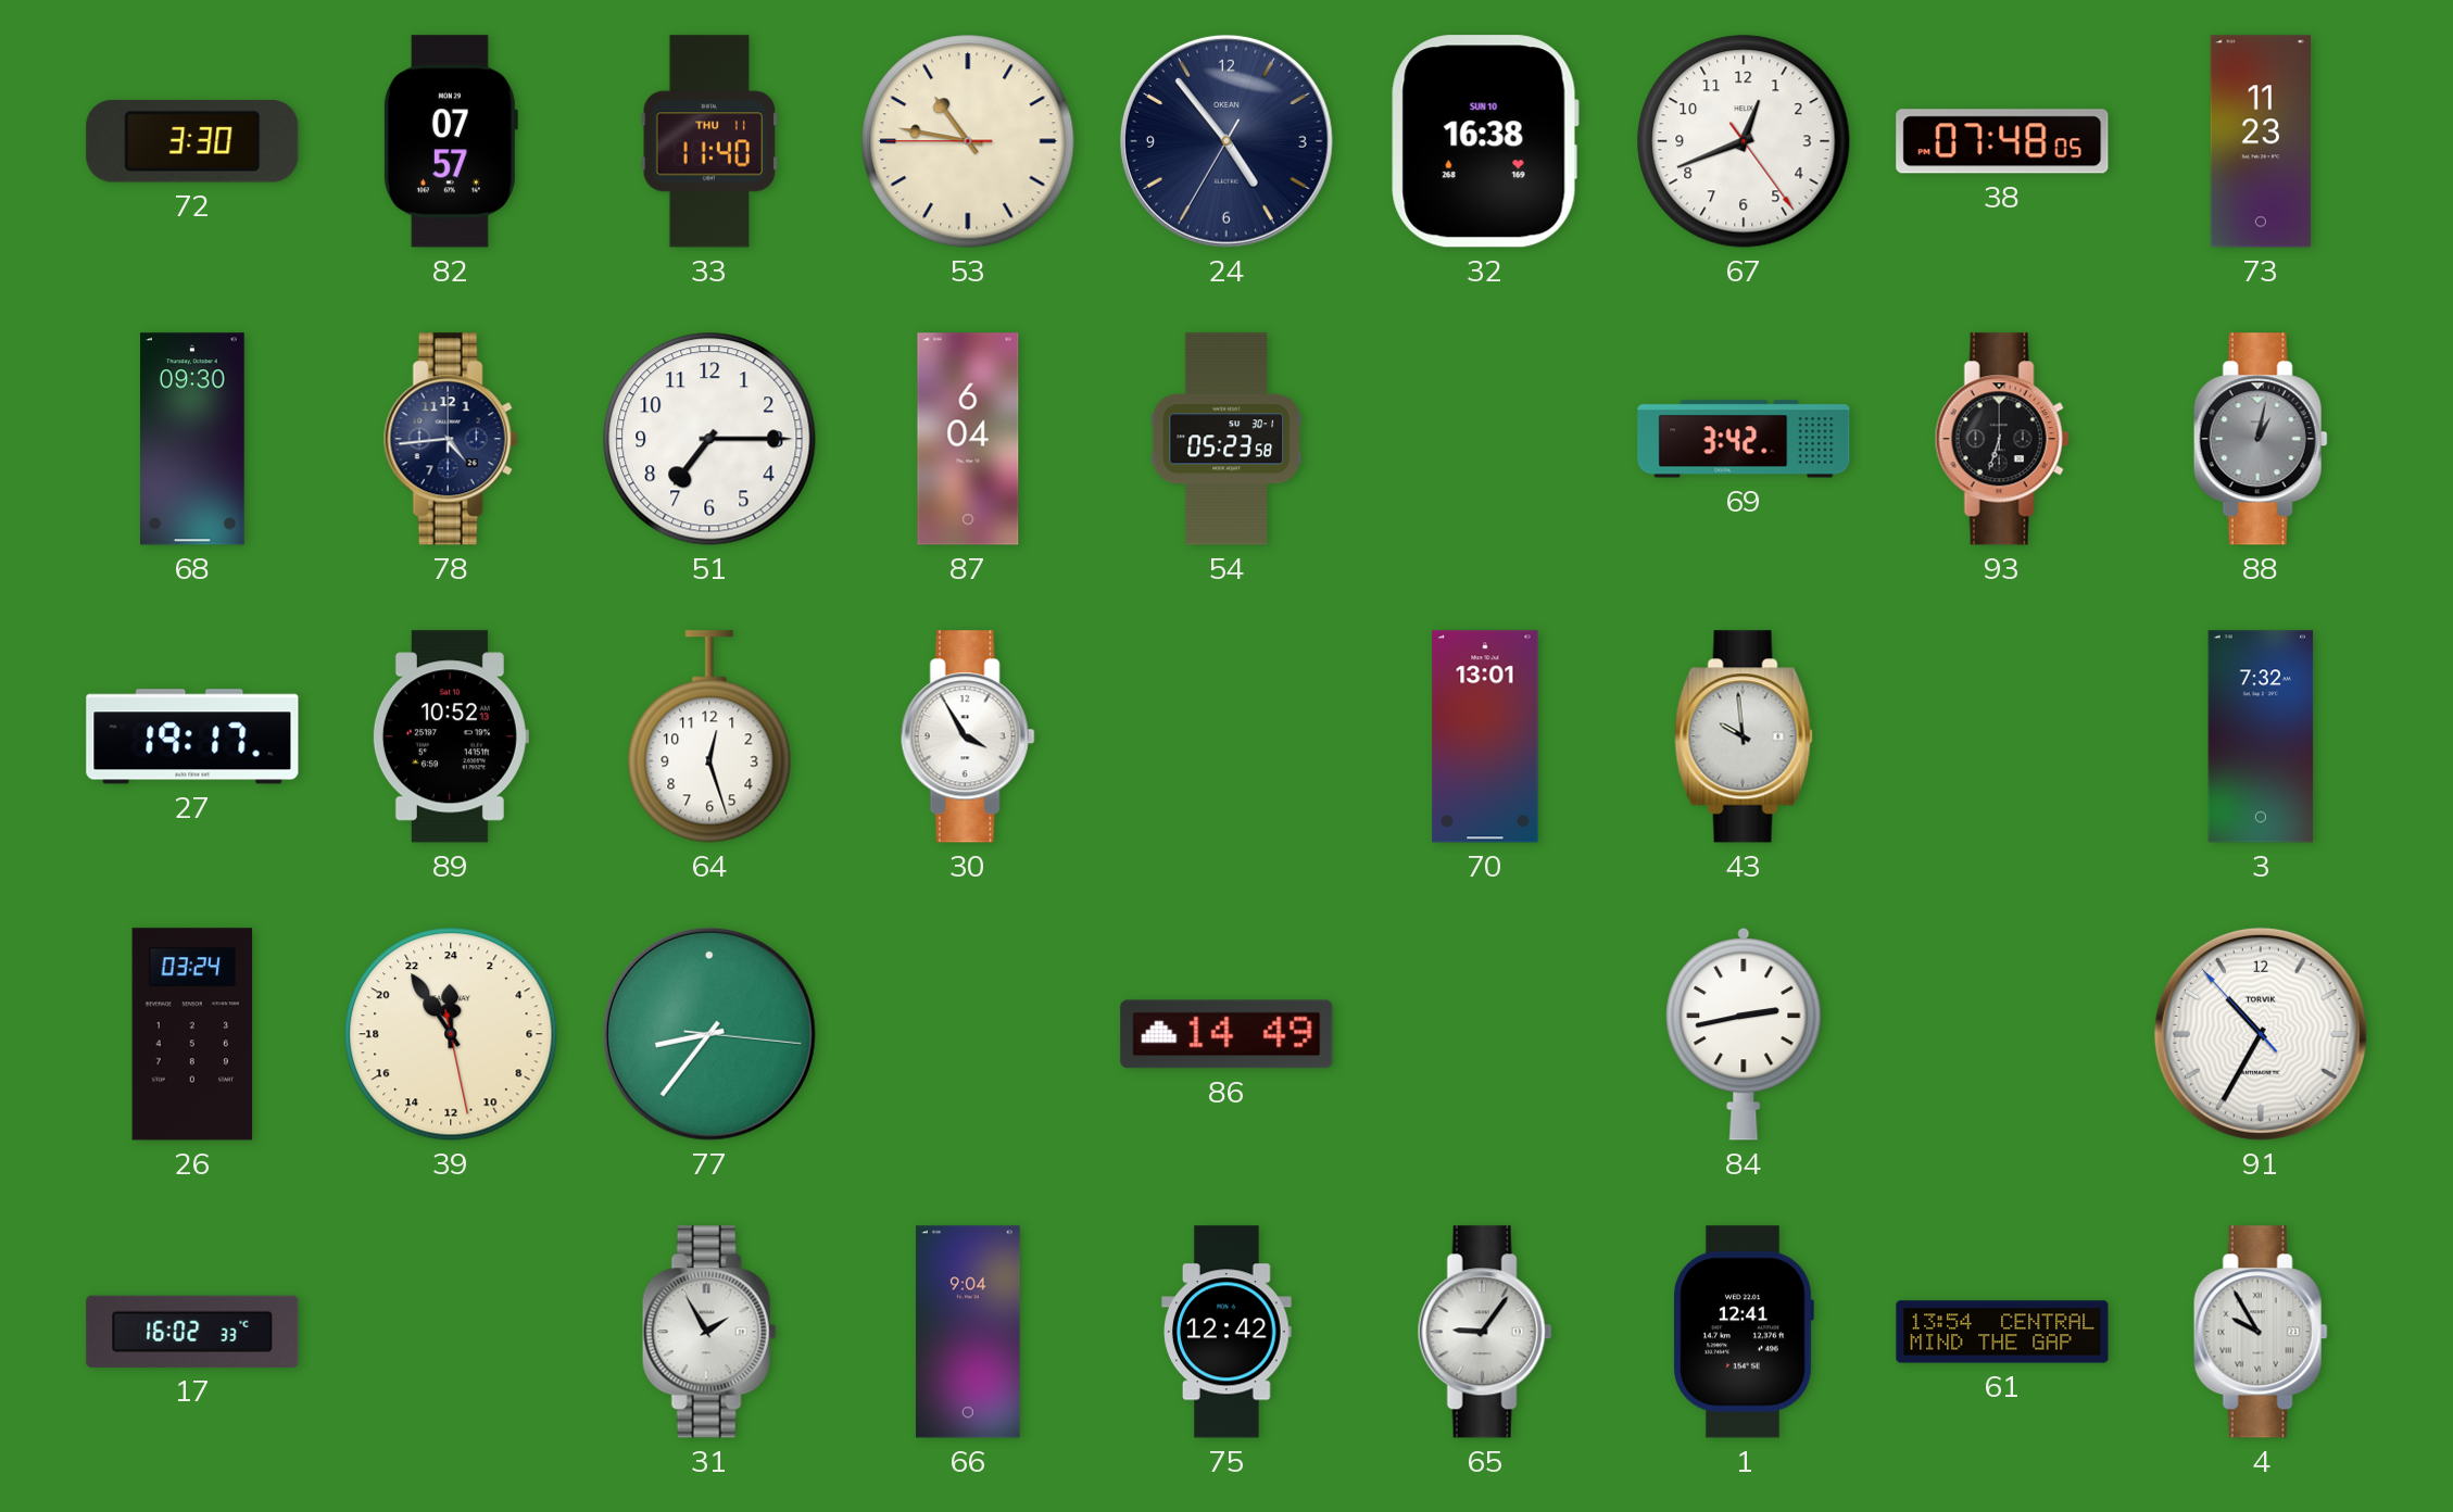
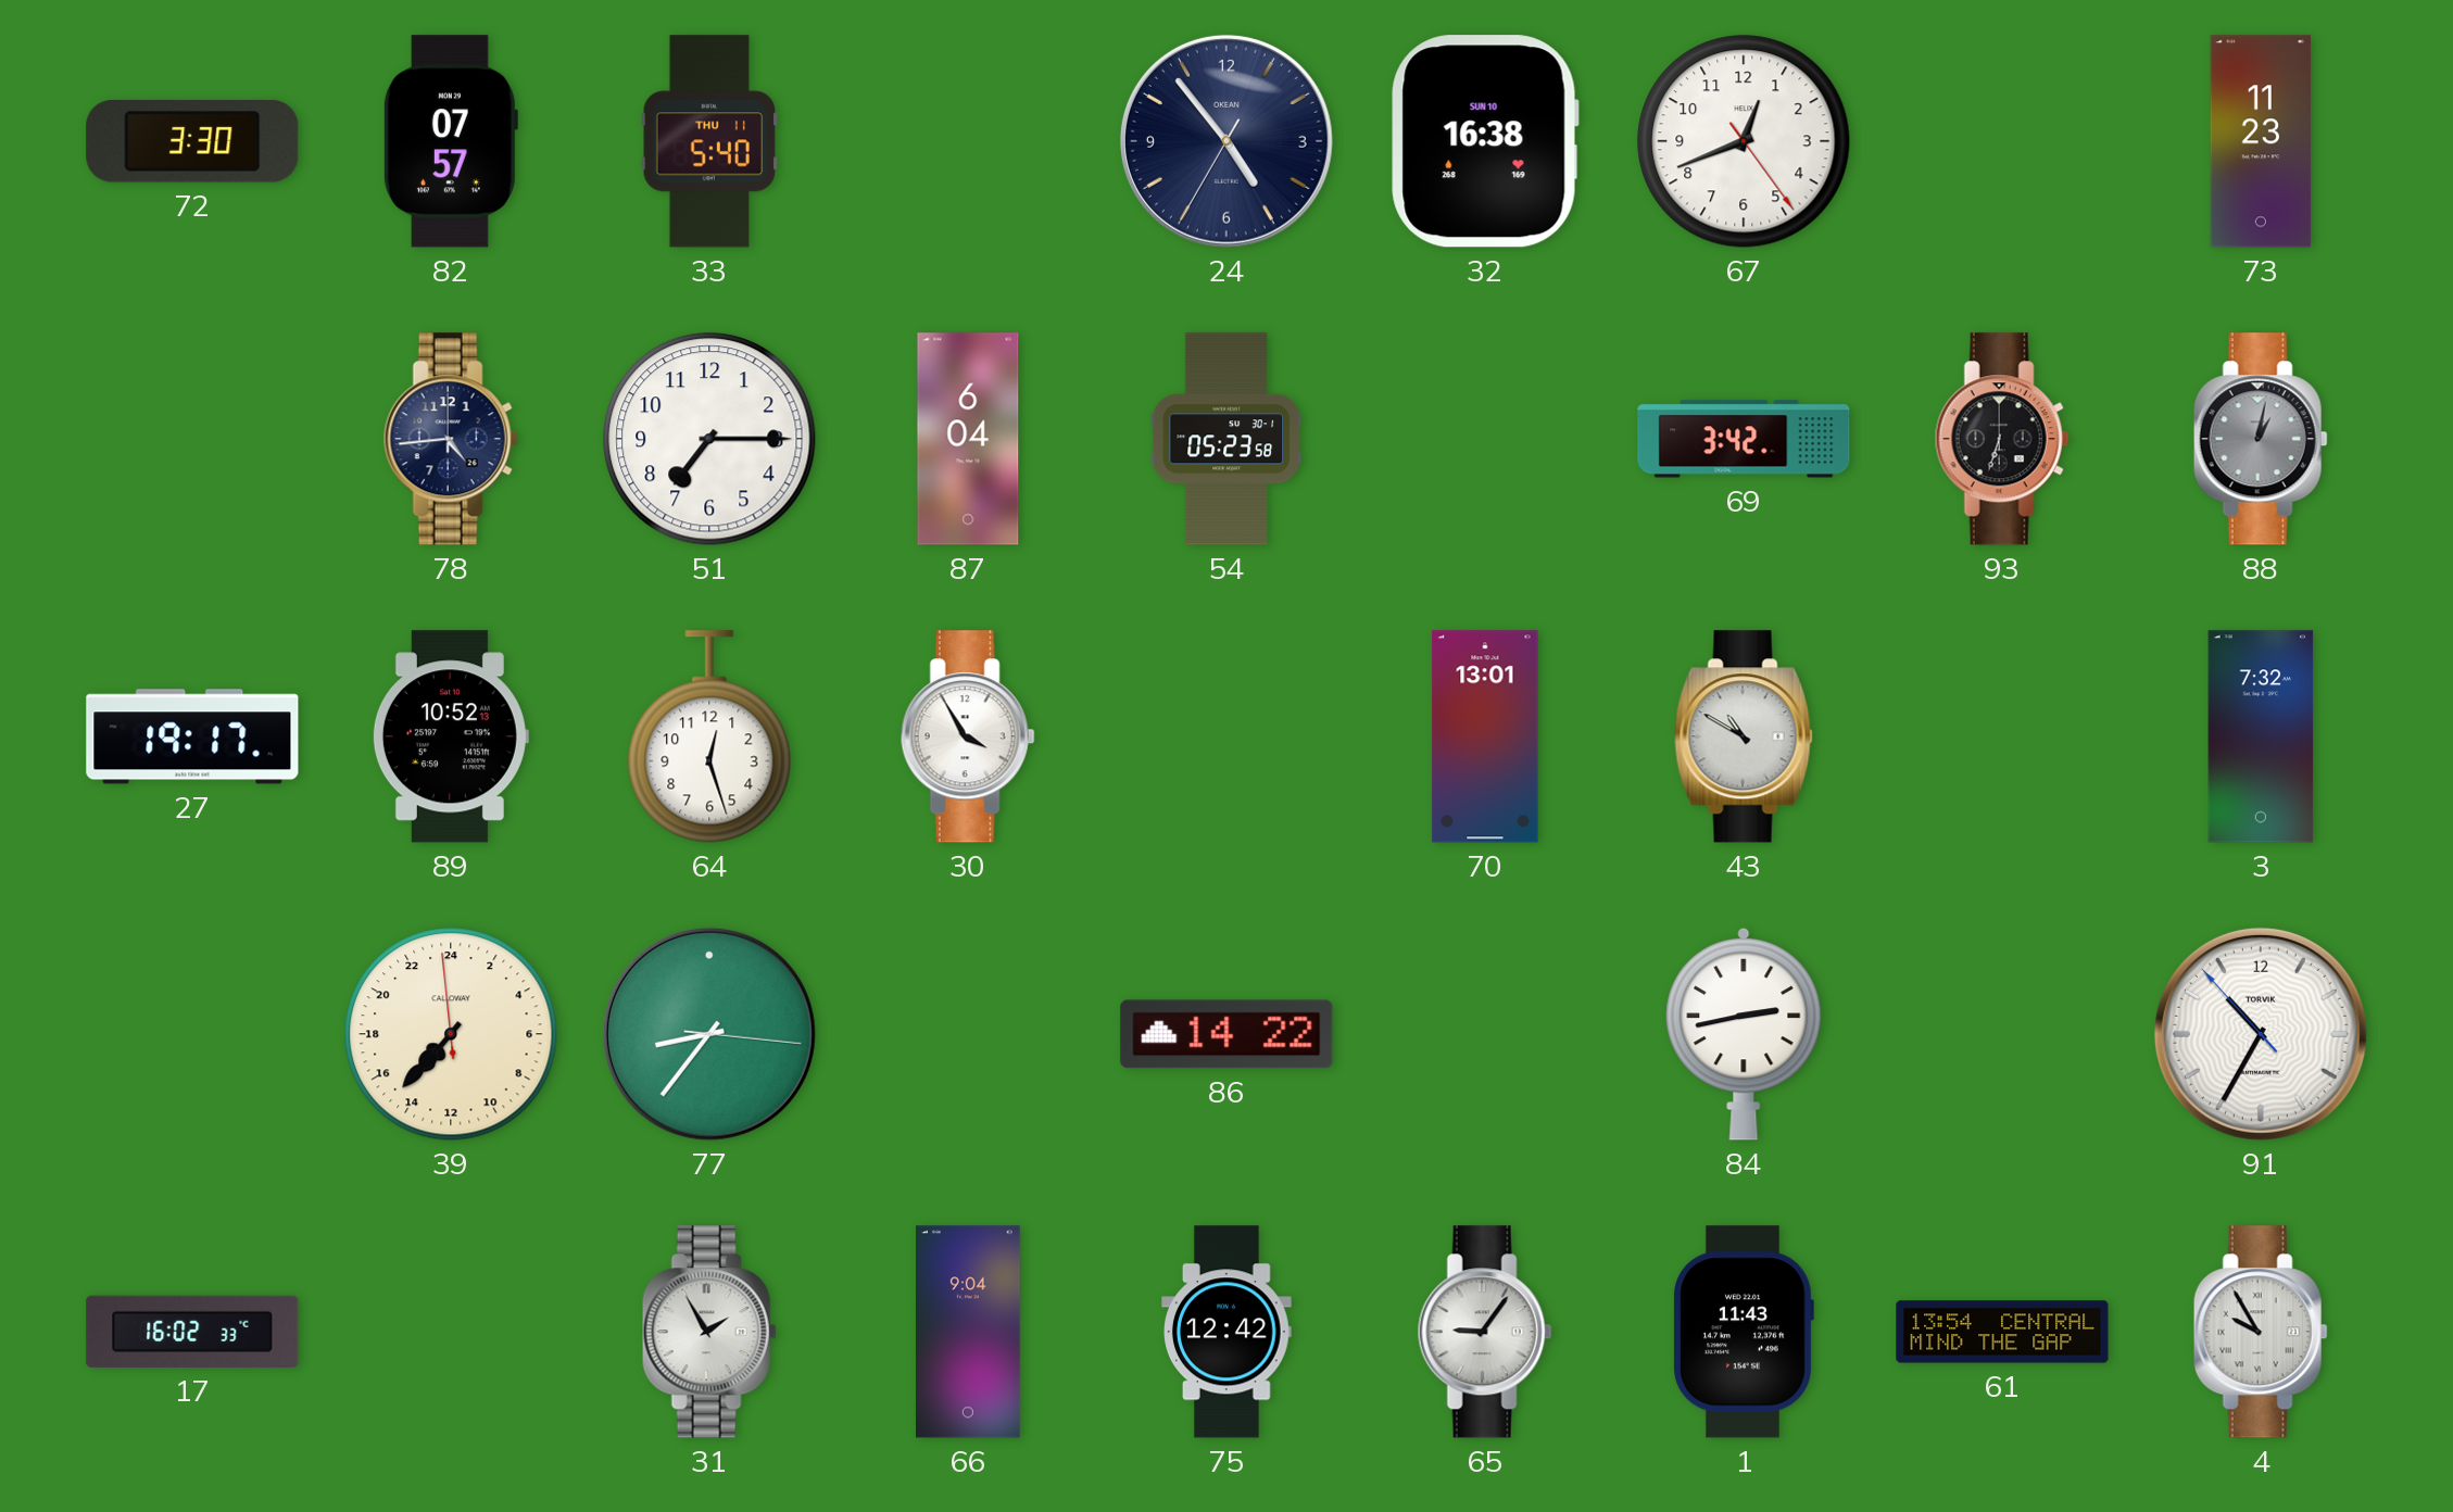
33: 11:40 -> 5:40
53: 10:46 -> none
38: 07:48 -> none
68: 09:30 -> none
43: 9:59 -> 10:50
26: 03:24 -> none
39: 23:54 -> 14:36
86: 14:49 -> 14:22
1: 12:41 -> 11:43
